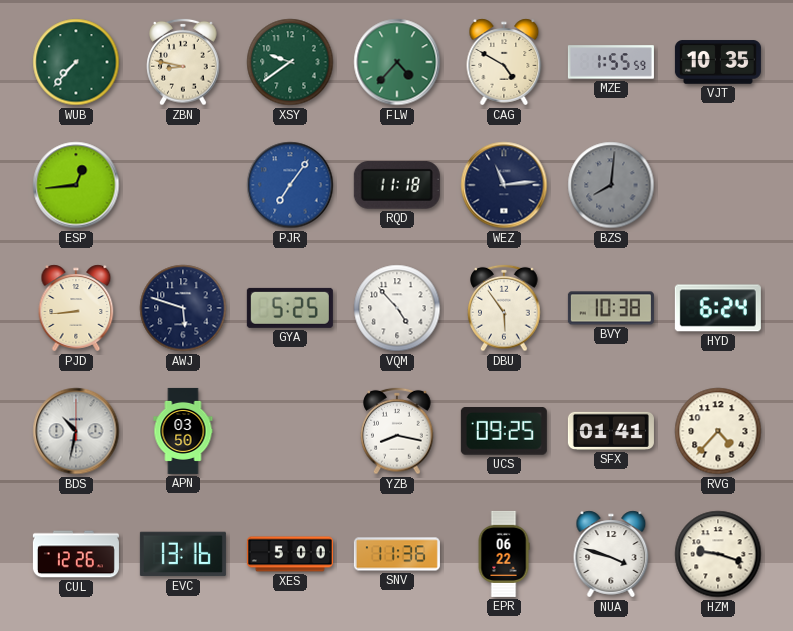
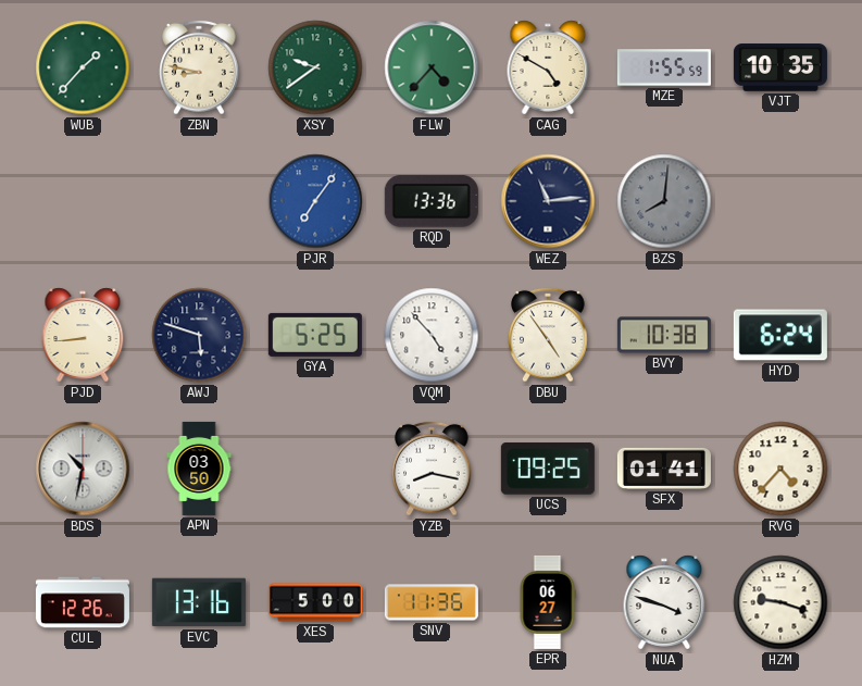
WUB: 7:37 -> 1:37
ESP: 12:44 -> none
RQD: 11:18 -> 13:36
DBU: 5:54 -> 4:54
EPR: 06:22 -> 06:27
